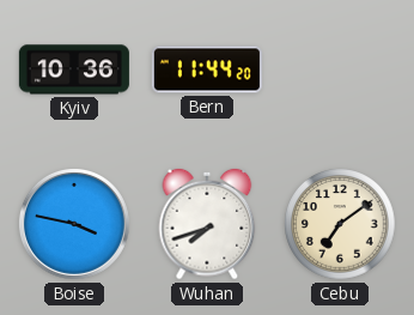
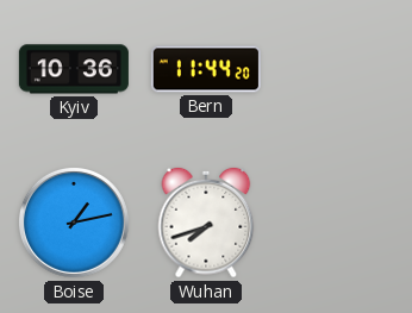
Boise: 3:47 -> 1:13
Cebu: 7:09 -> none
